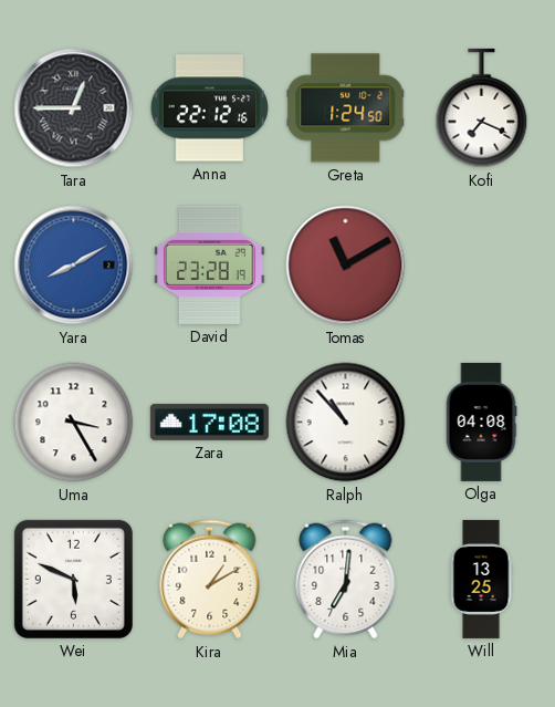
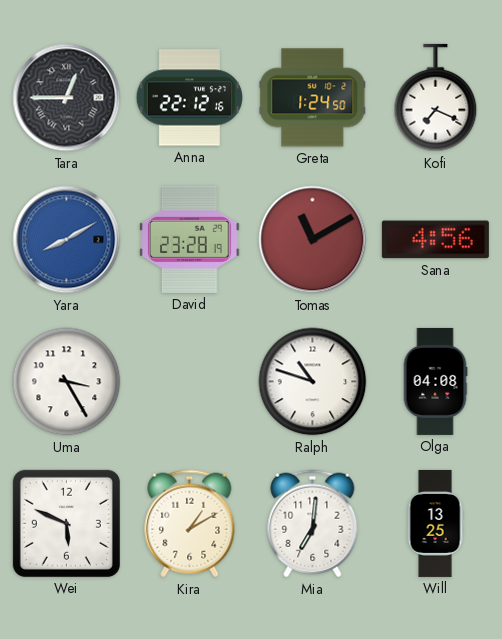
Sana: none -> 4:56
Zara: 17:08 -> none
Ralph: 10:53 -> 10:48
